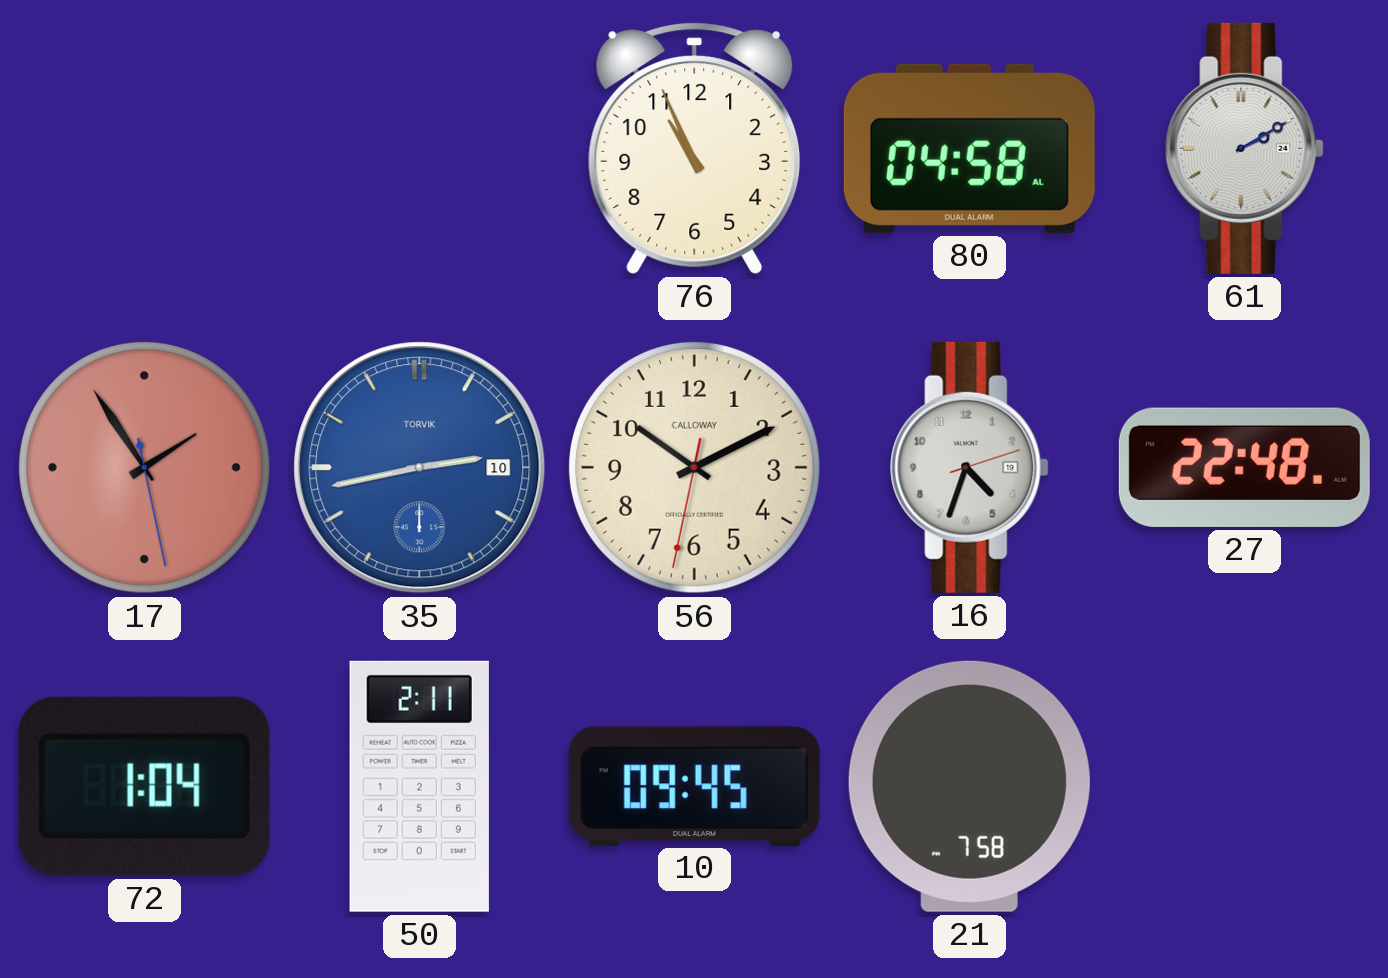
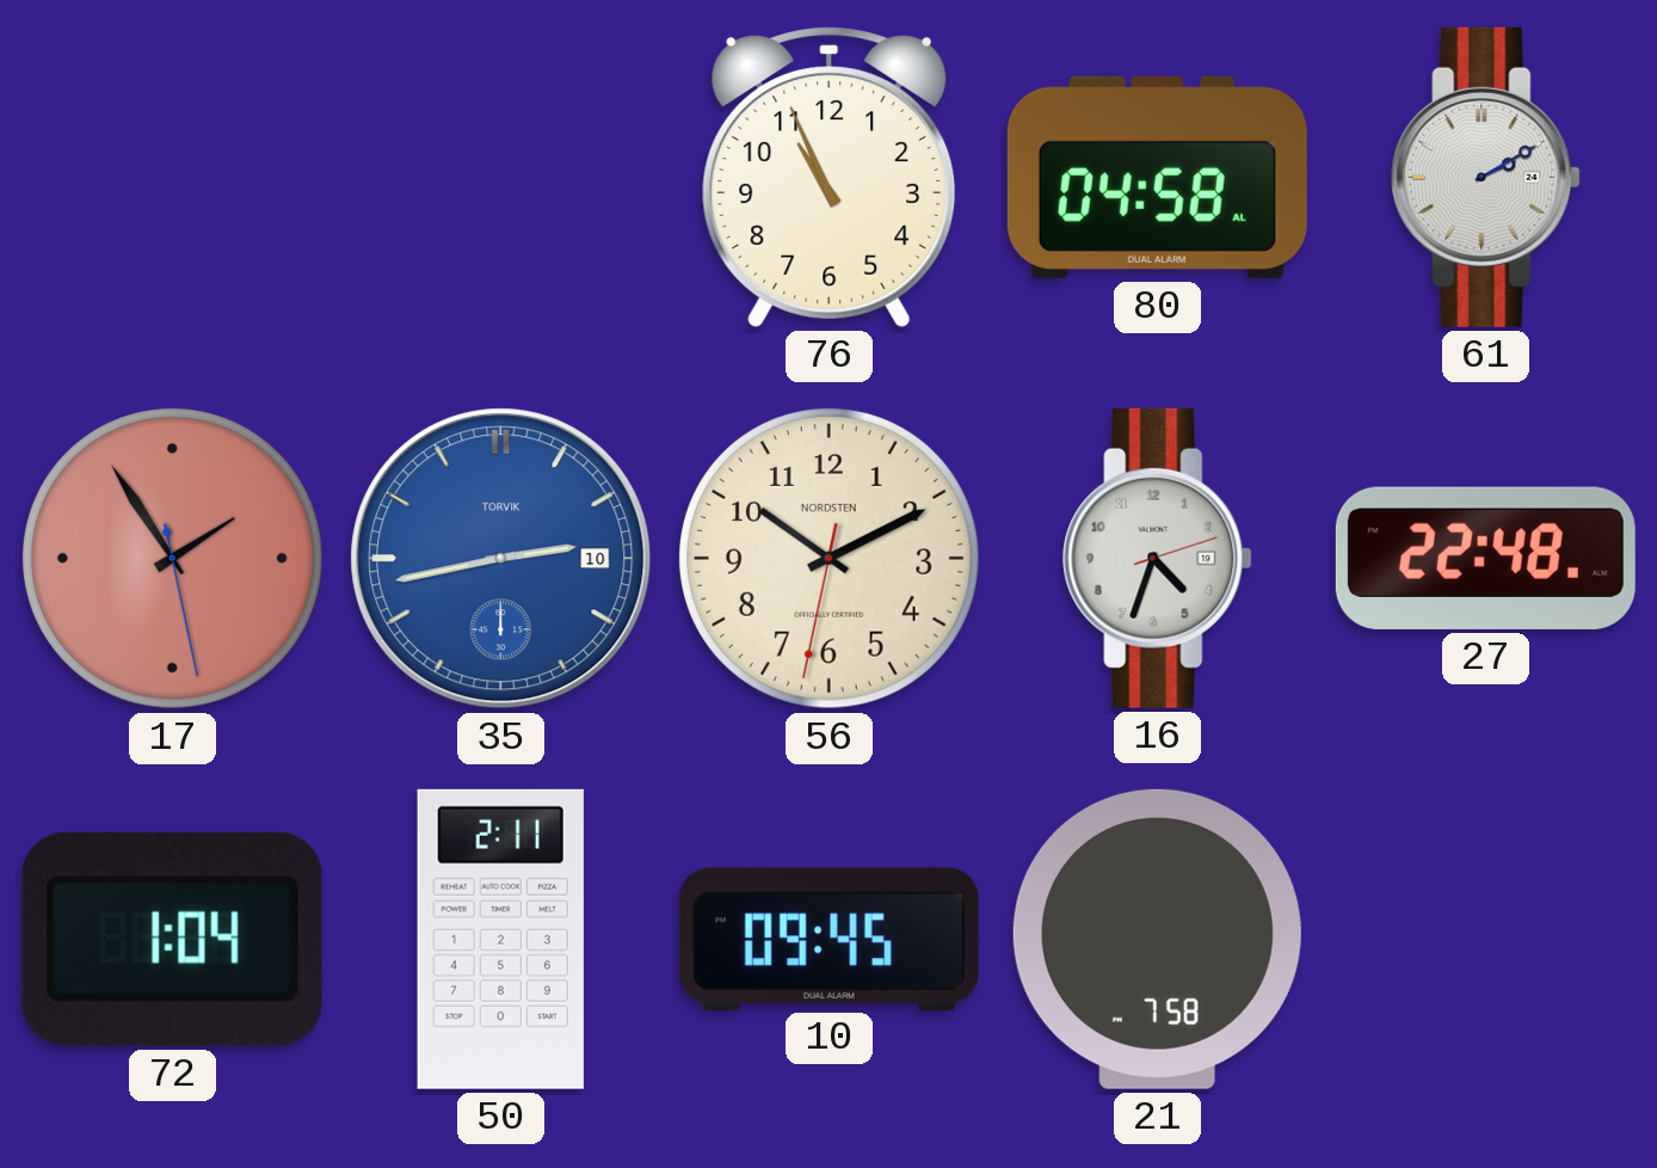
56 brand: CALLOWAY -> NORDSTEN
